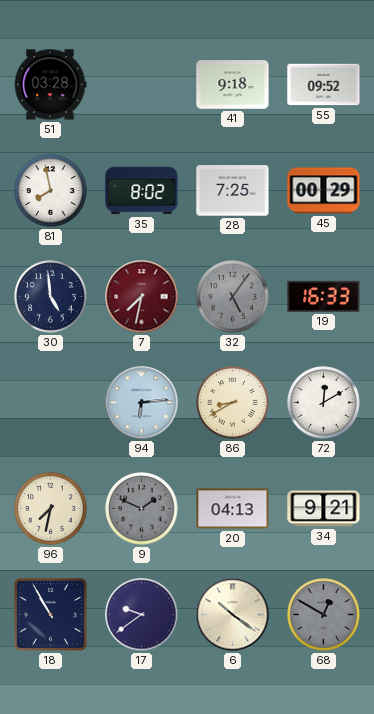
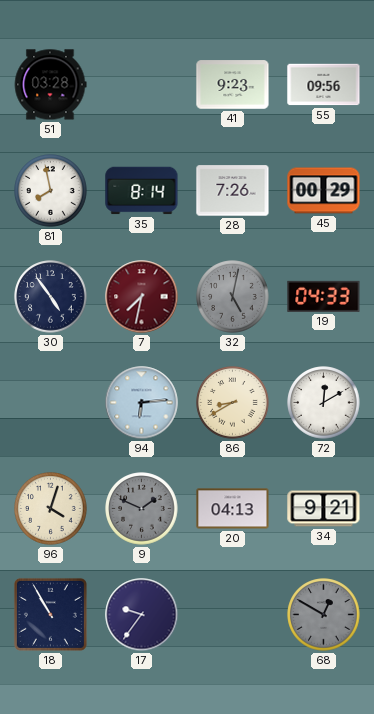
41: 9:18 -> 9:23
55: 09:52 -> 09:56
35: 8:02 -> 8:14
28: 7:25 -> 7:26
30: 4:59 -> 4:54
32: 5:06 -> 5:02
19: 16:33 -> 04:33
96: 7:32 -> 4:03
17: 9:39 -> 9:36
6: 10:21 -> none
